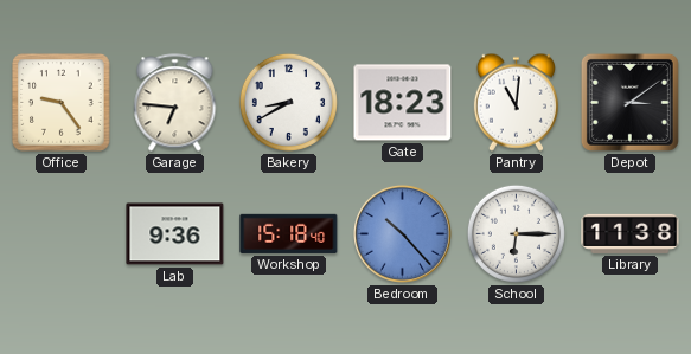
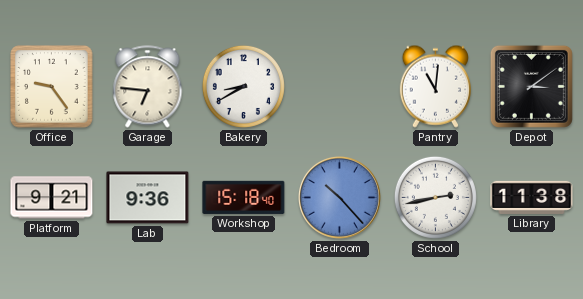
Gate: 18:23 -> none
Platform: none -> 9:21
School: 6:15 -> 2:43
